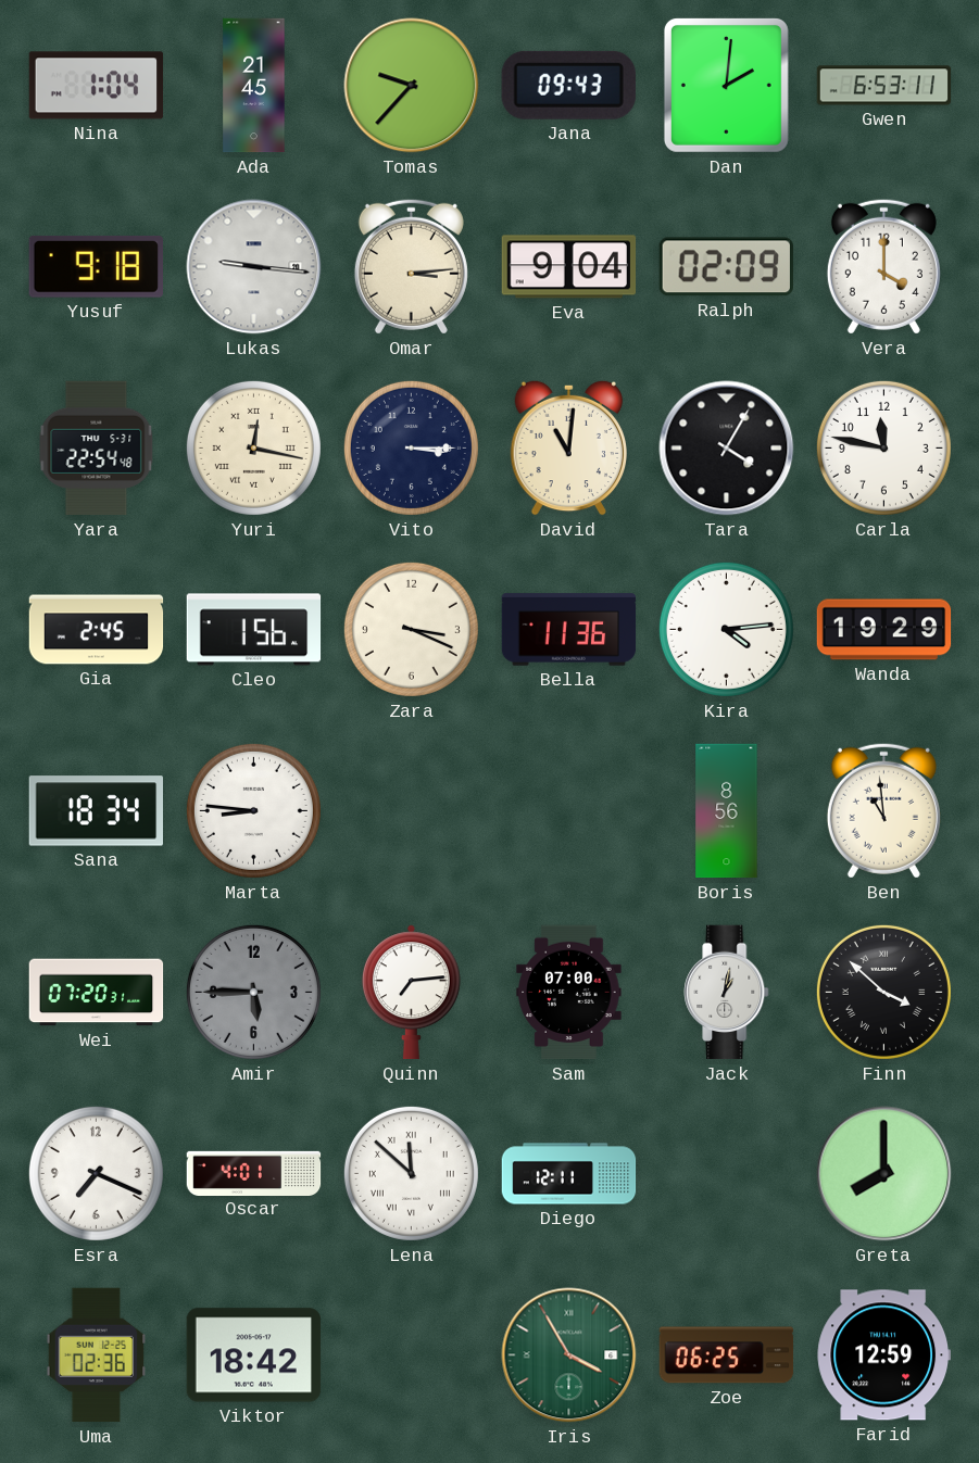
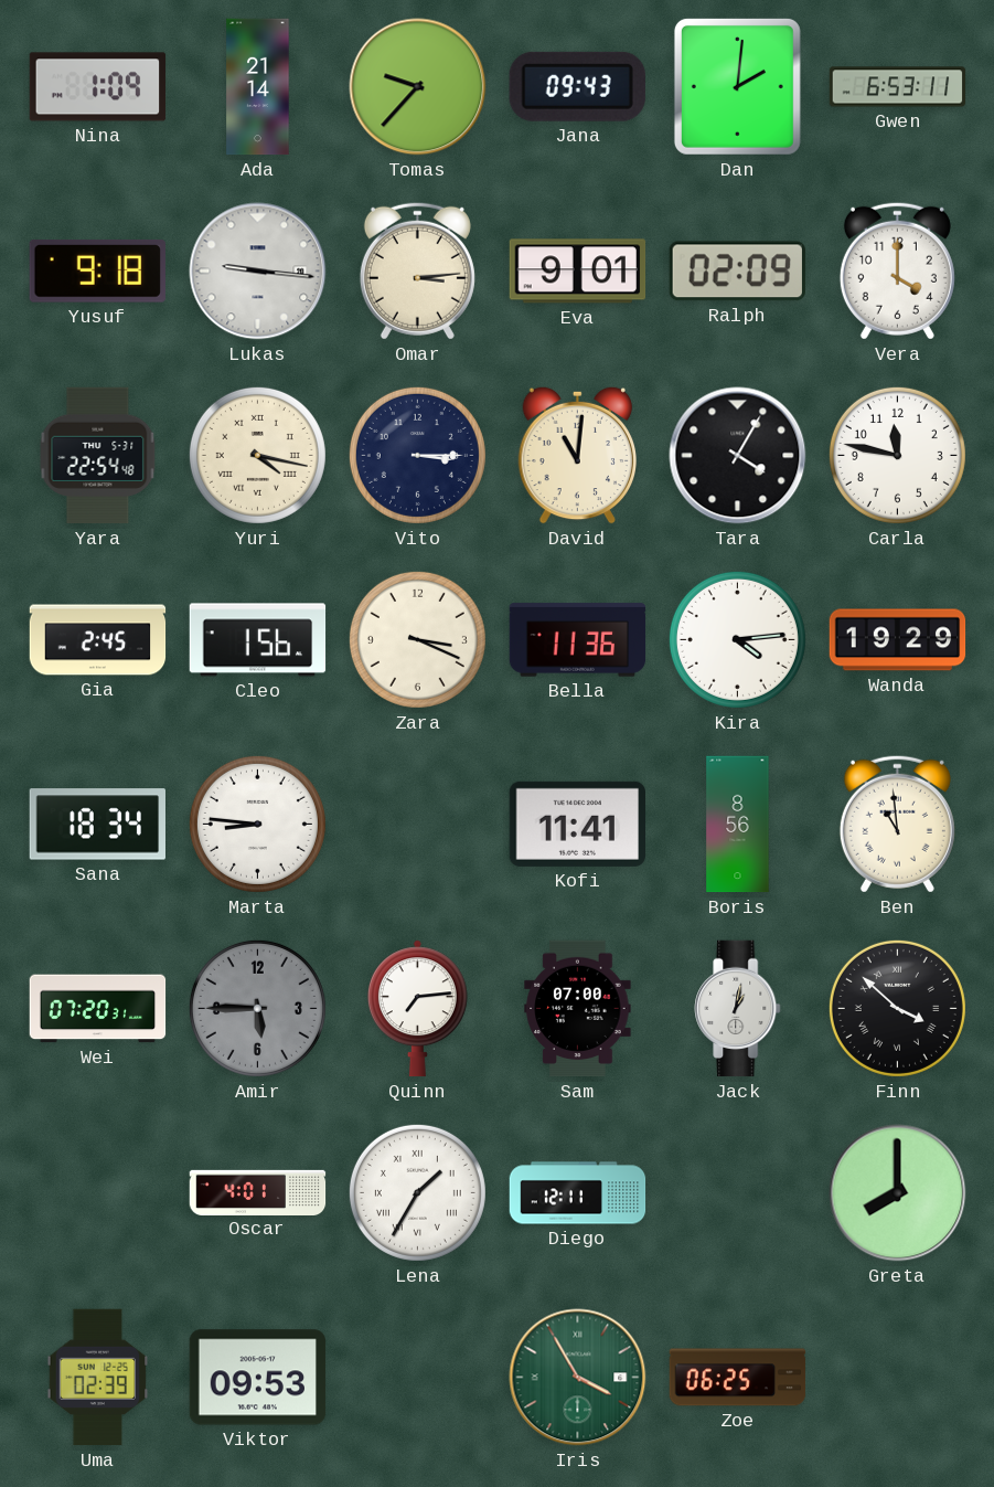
Nina: 1:04 -> 1:09
Ada: 21:45 -> 21:14
Eva: 9:04 -> 9:01
Yuri: 12:17 -> 4:17
Kofi: none -> 11:41
Esra: 7:19 -> none
Lena: 11:52 -> 1:35
Uma: 02:36 -> 02:39
Viktor: 18:42 -> 09:53
Farid: 12:59 -> none
